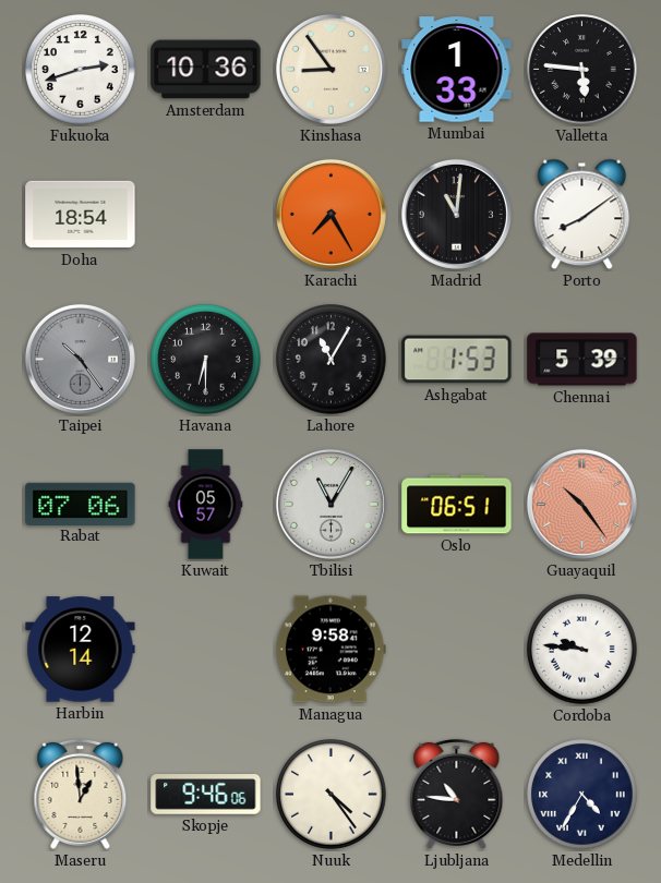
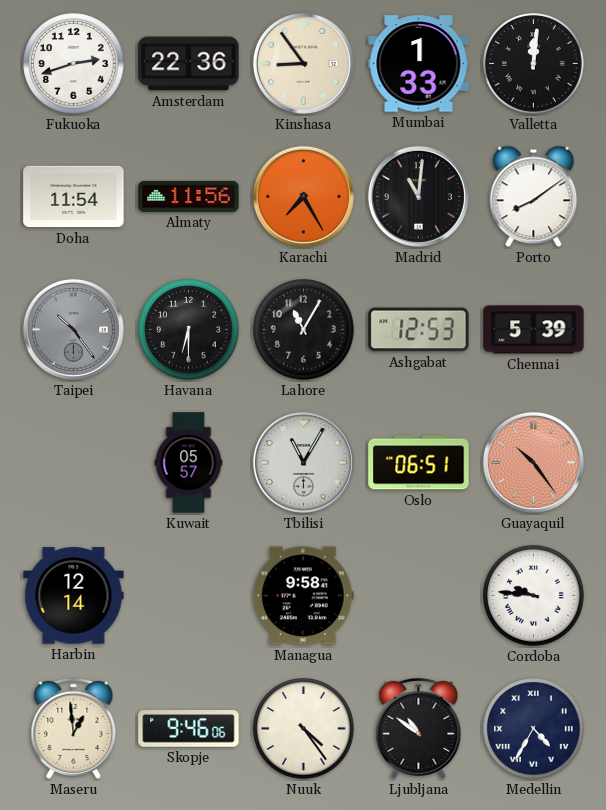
Amsterdam: 10:36 -> 22:36
Valletta: 5:46 -> 12:01
Doha: 18:54 -> 11:54
Almaty: none -> 11:56
Ashgabat: 1:53 -> 12:53
Rabat: 07:06 -> none
Ljubljana: 10:46 -> 10:51
